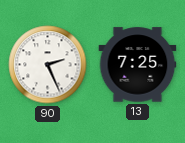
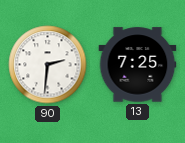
90: 2:26 -> 2:31
